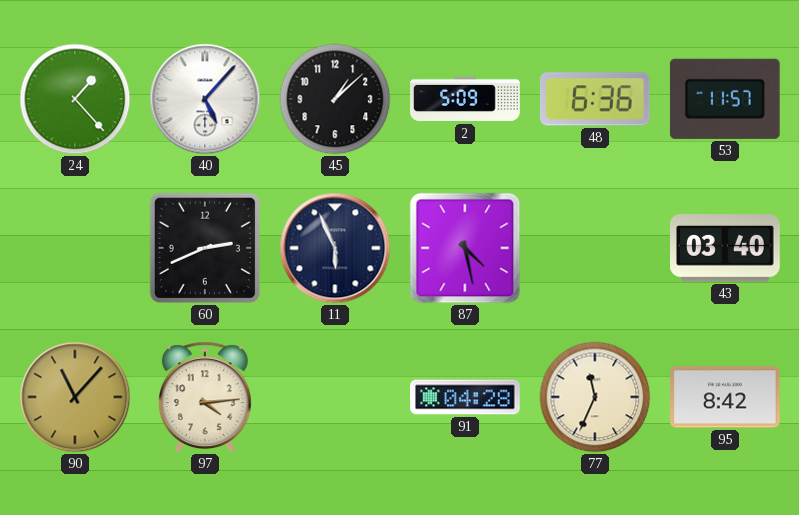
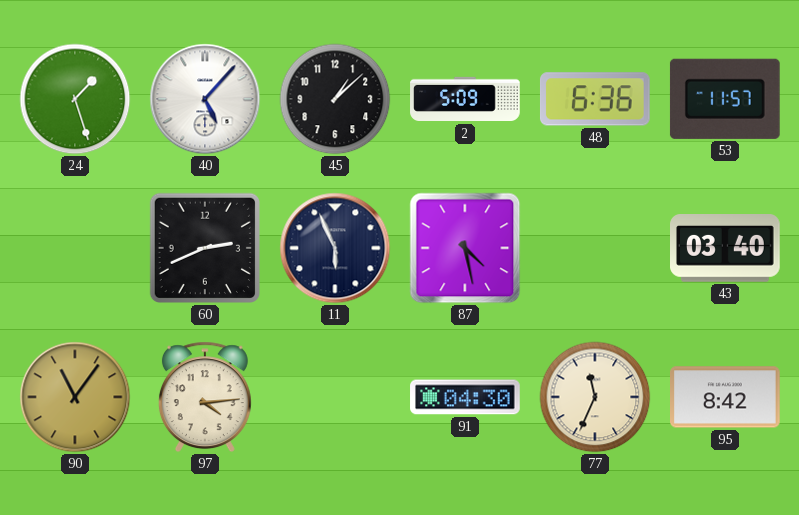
24: 1:23 -> 1:27
90: 11:07 -> 11:06
91: 04:28 -> 04:30
